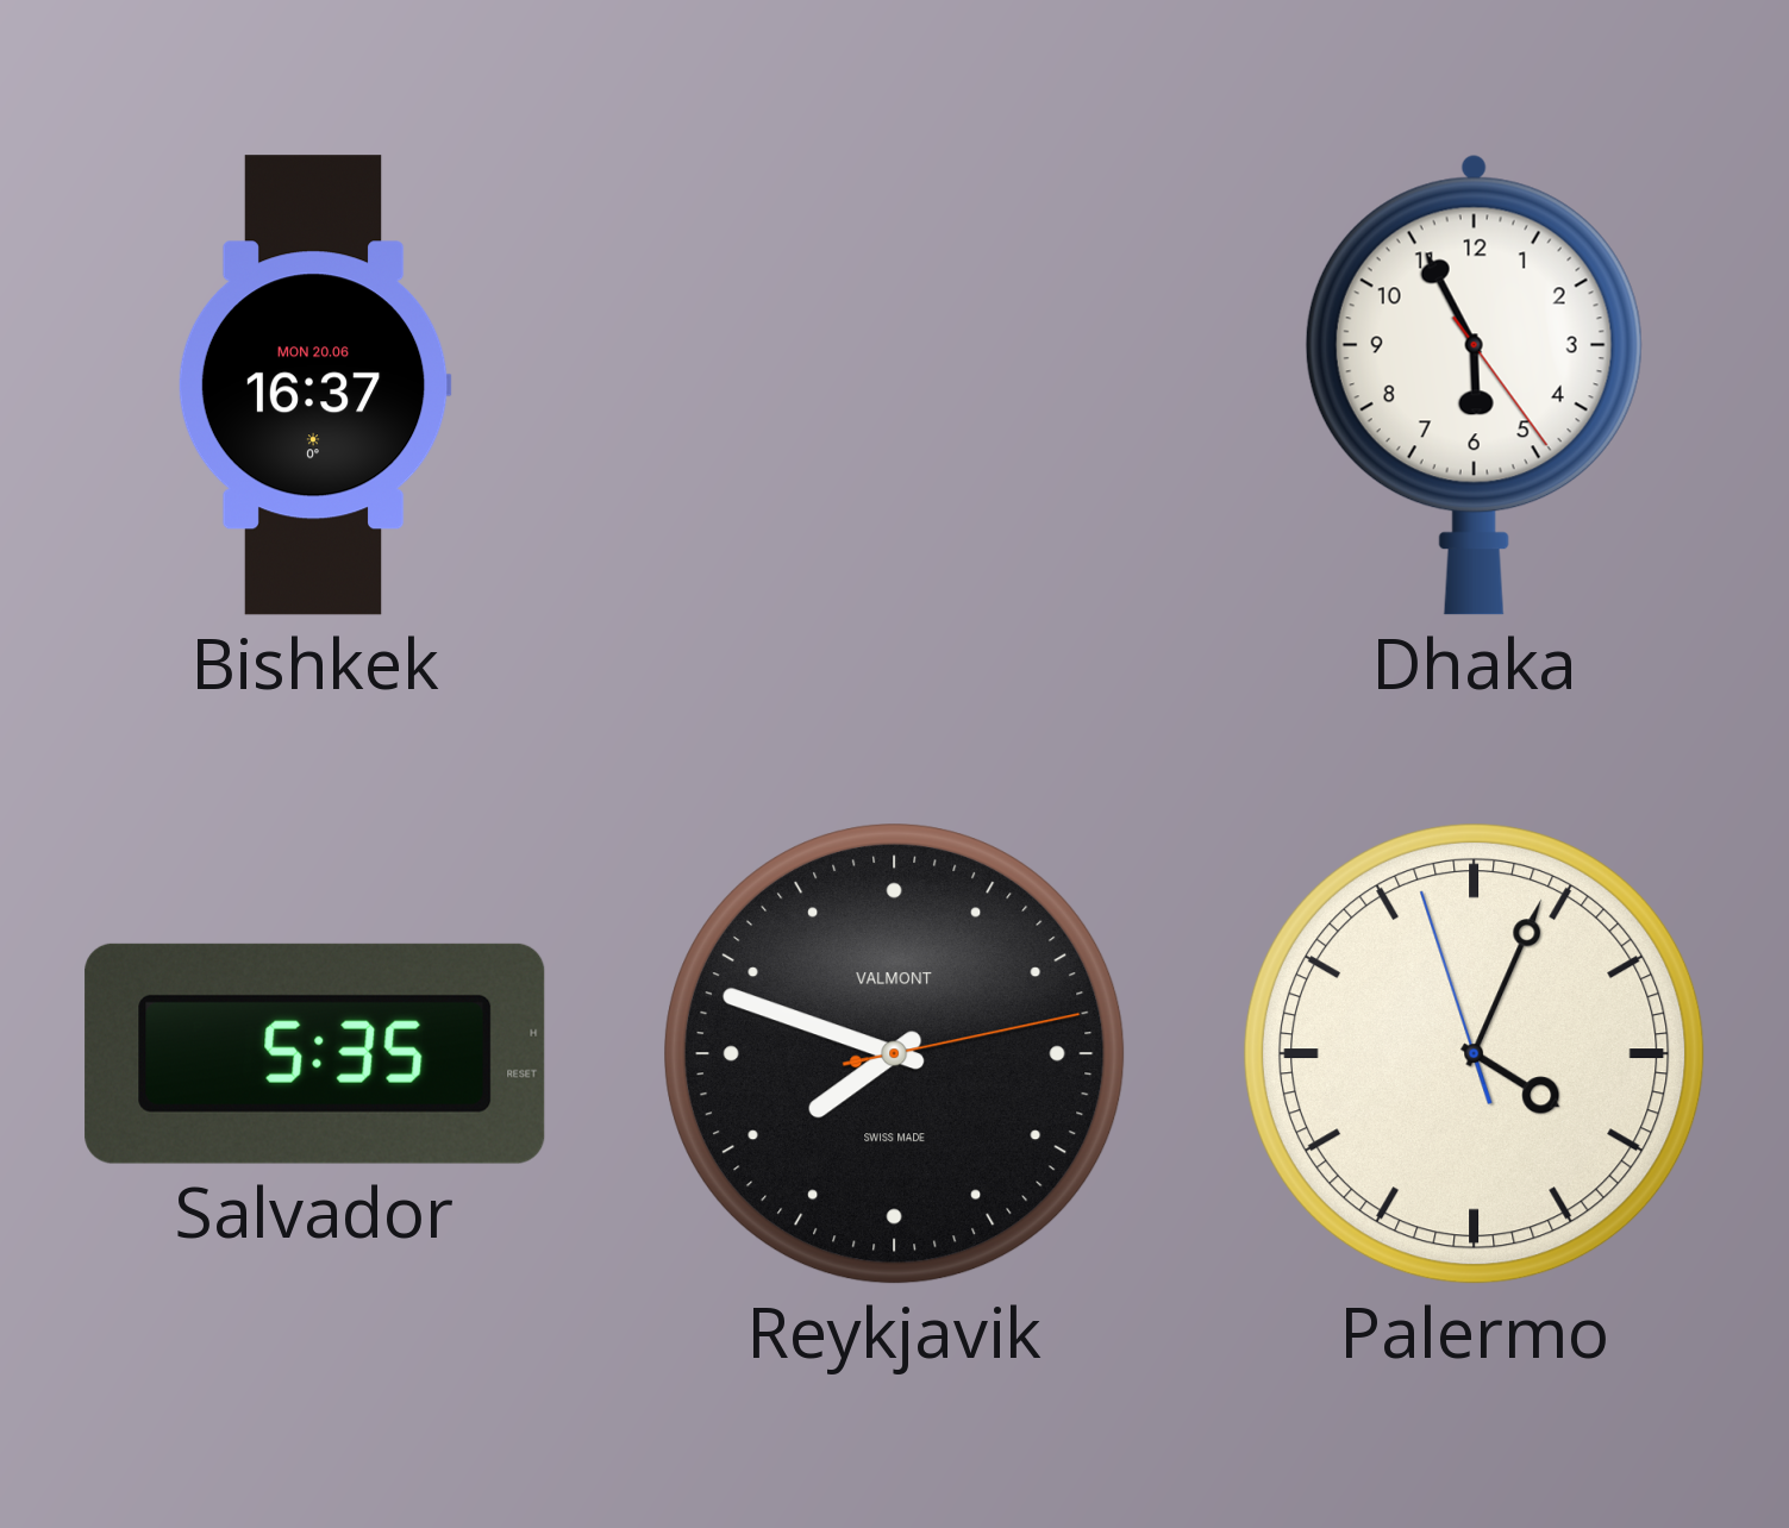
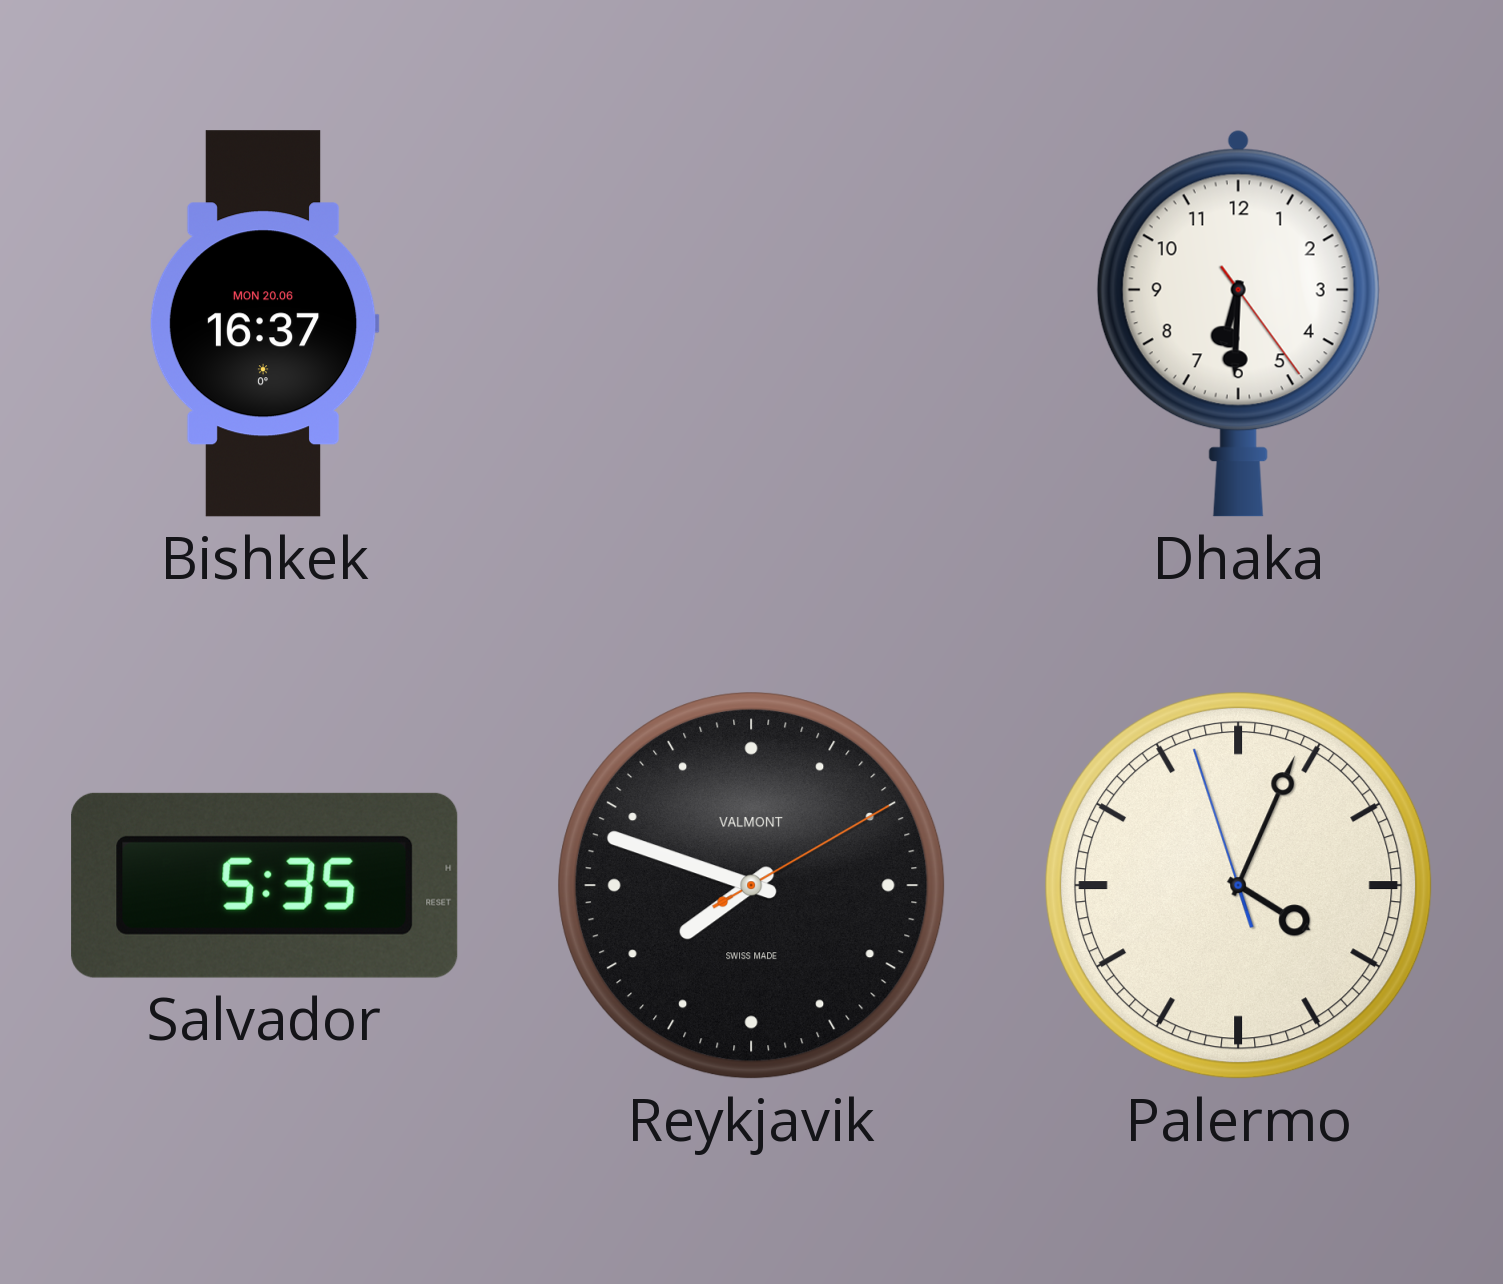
Dhaka: 5:55 -> 6:30
Reykjavik: 7:48:13 -> 7:48:10
